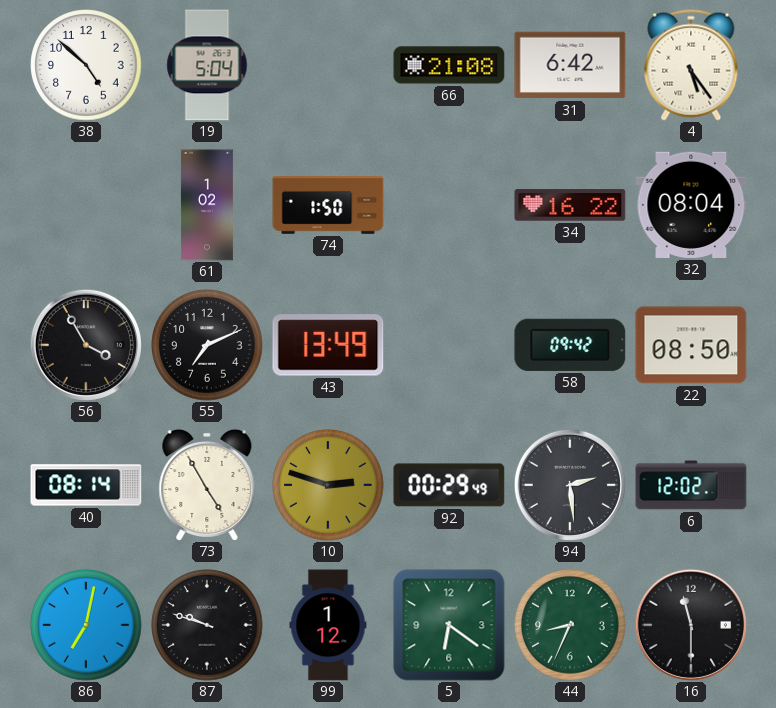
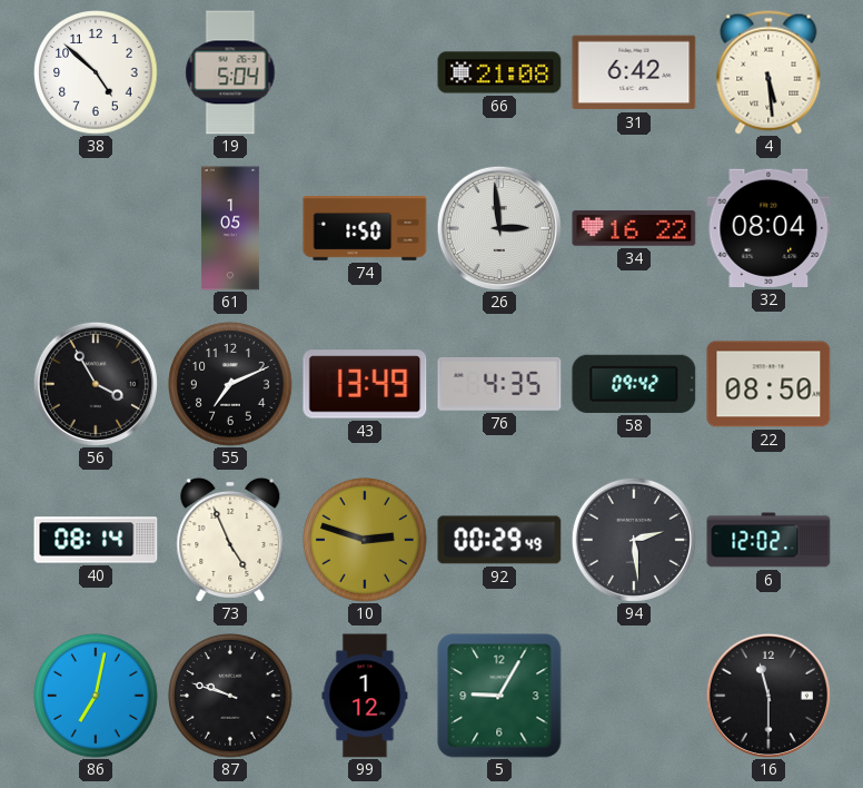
4: 5:24 -> 5:29
61: 1:02 -> 1:05
26: none -> 2:59
76: none -> 4:35
73: 4:55 -> 4:56
5: 6:21 -> 9:05
44: 8:34 -> none
